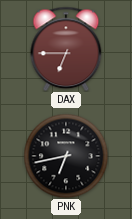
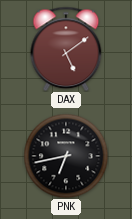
DAX: 6:45 -> 5:09
